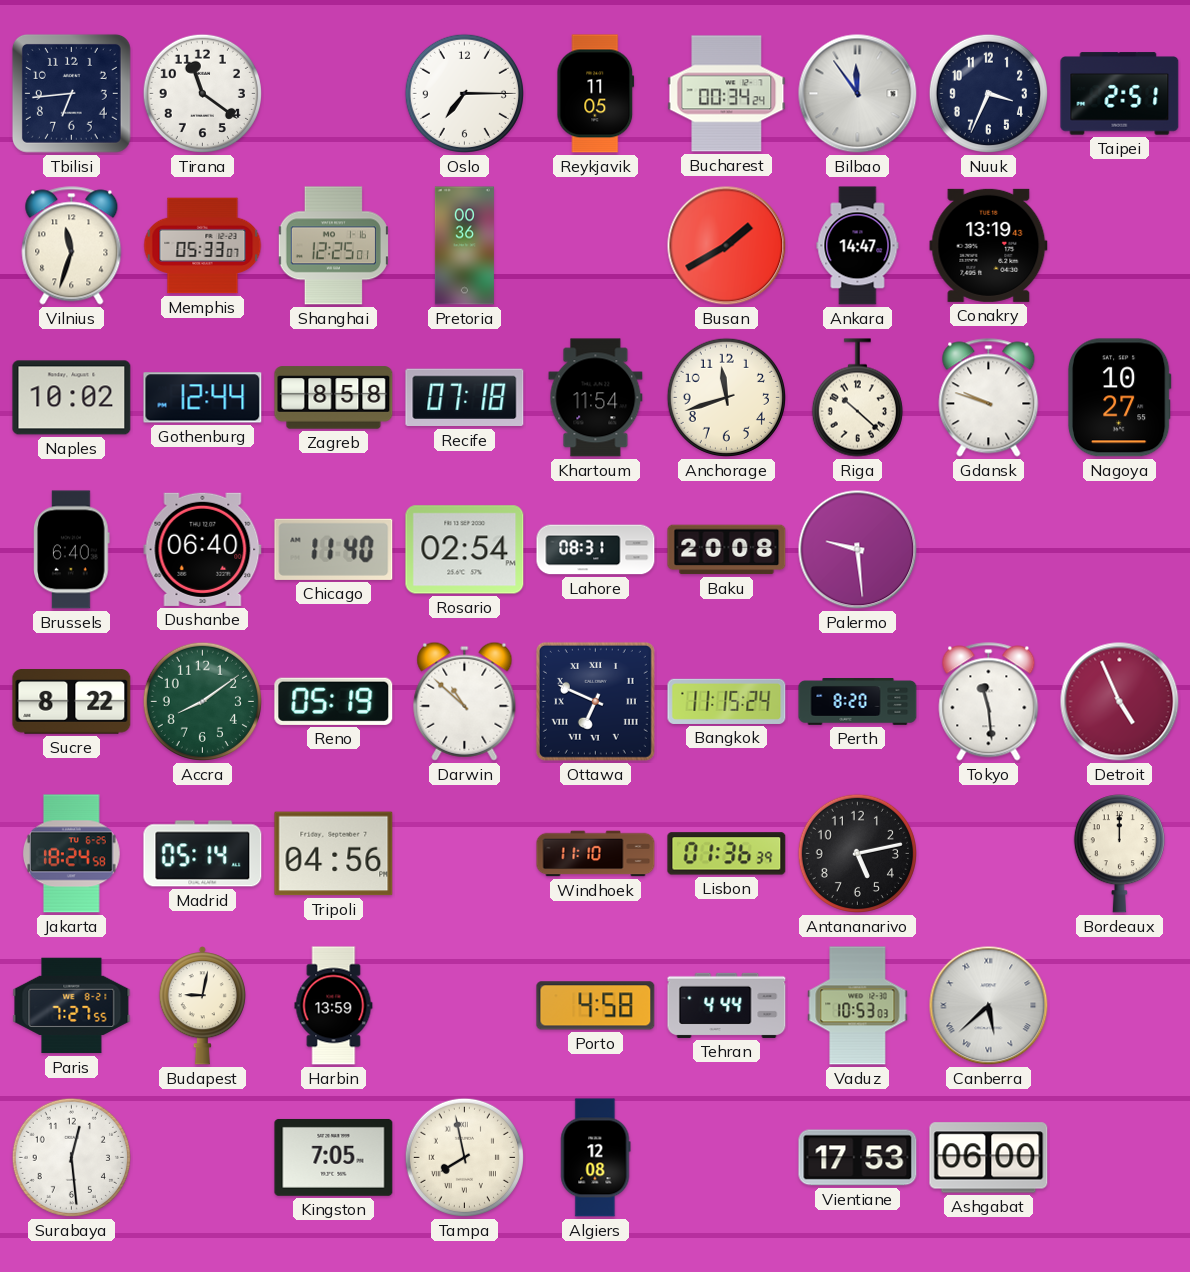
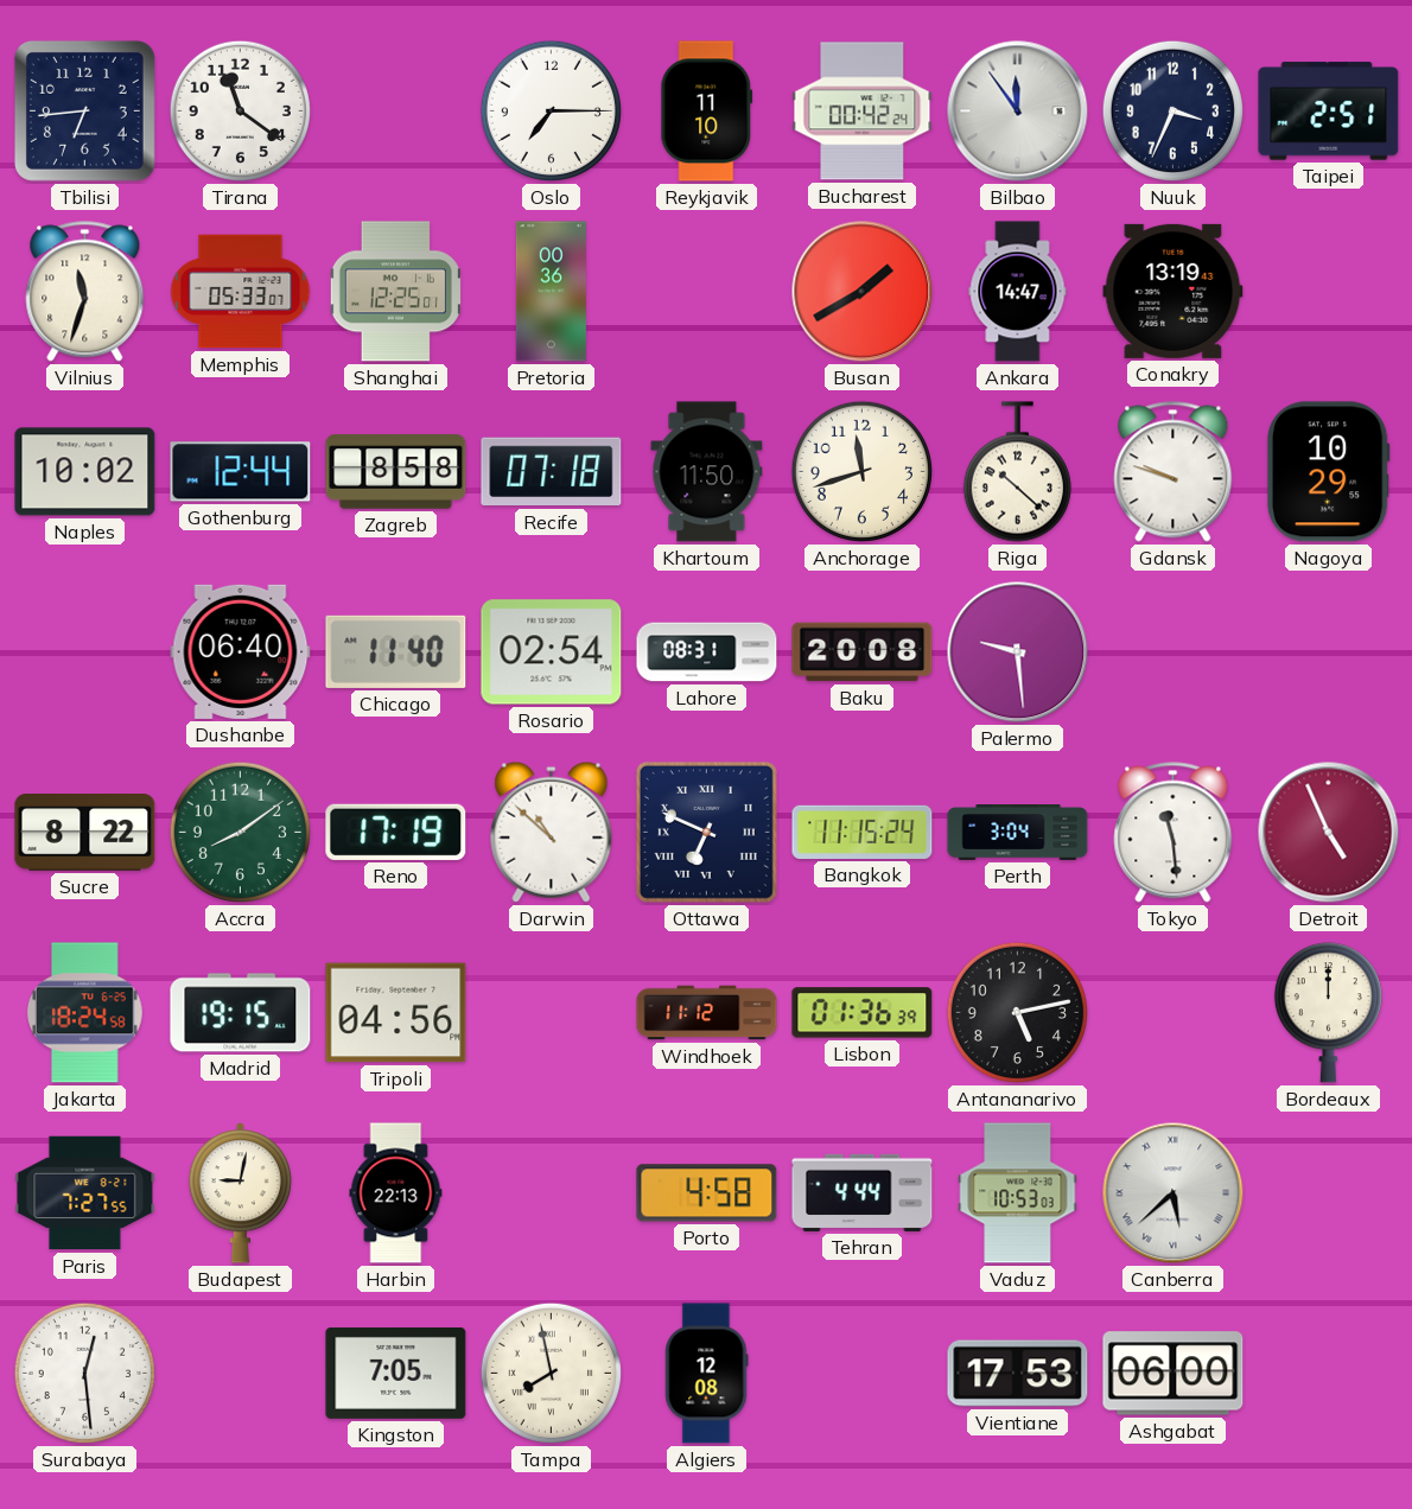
Reykjavik: 11:05 -> 11:10
Bucharest: 00:34 -> 00:42
Khartoum: 11:54 -> 11:50
Nagoya: 10:27 -> 10:29
Brussels: 6:40 -> none
Reno: 05:19 -> 17:19
Perth: 8:20 -> 3:04
Madrid: 05:14 -> 19:15
Windhoek: 11:10 -> 11:12
Harbin: 13:59 -> 22:13
